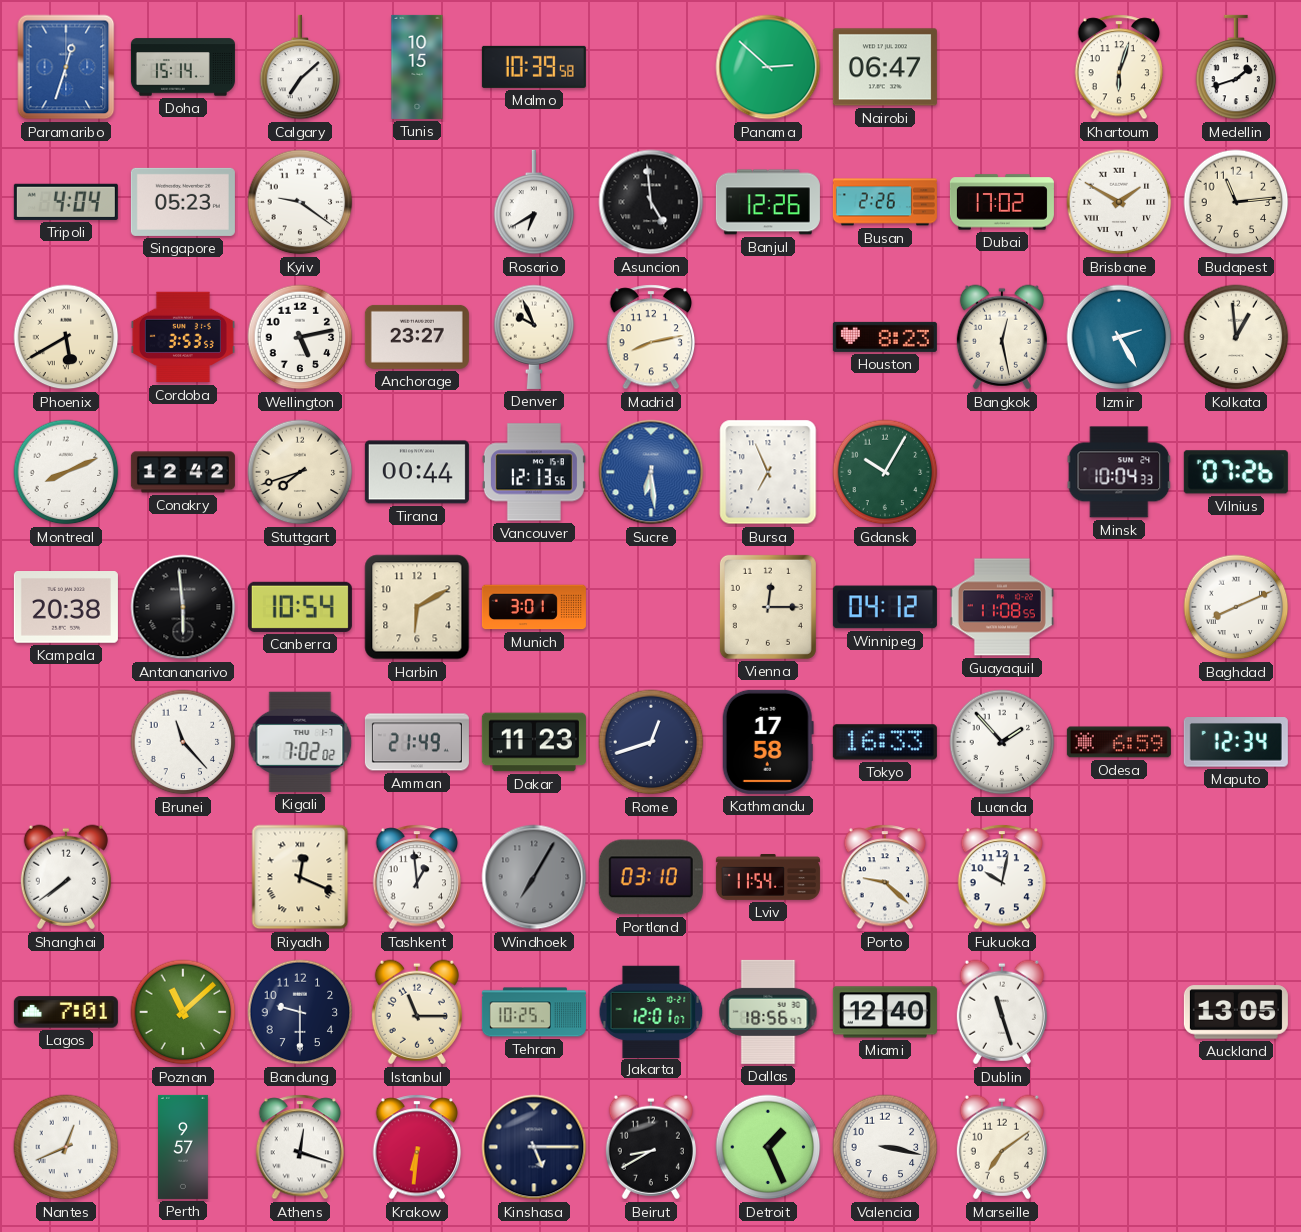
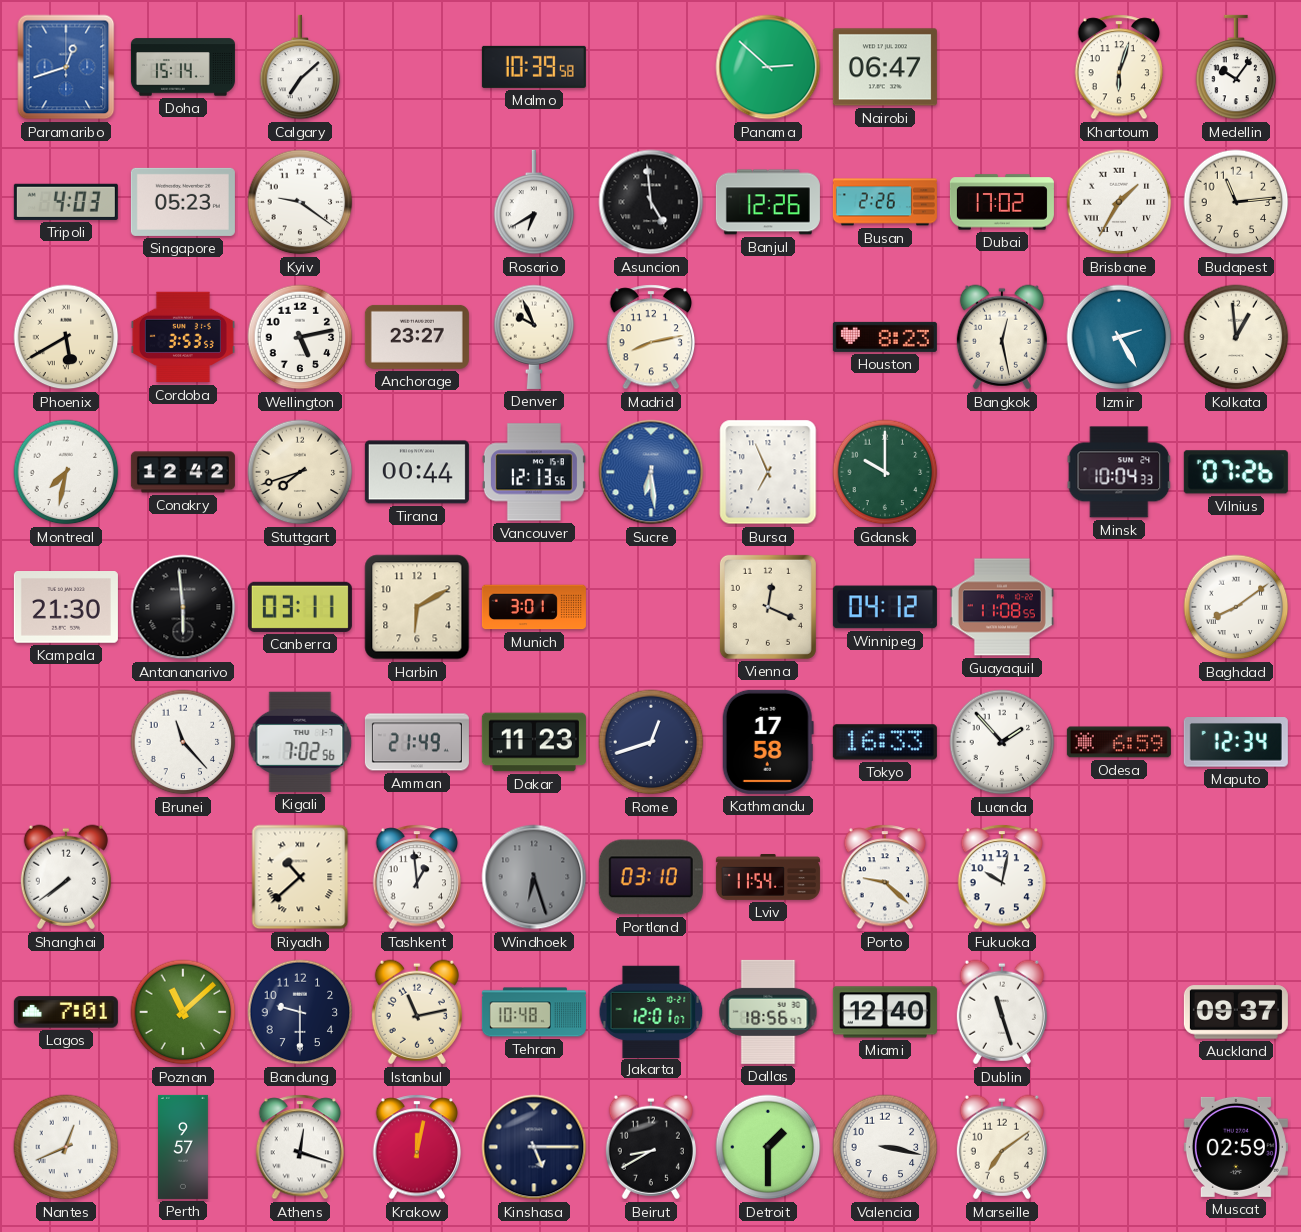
Paramaribo: 12:33 -> 12:42
Tunis: 10:15 -> none
Medellin: 1:42 -> 10:06
Tripoli: 4:04 -> 4:03
Brisbane: 1:50 -> 1:35
Montreal: 8:11 -> 7:32
Gdansk: 10:05 -> 10:00
Kampala: 20:38 -> 21:30
Canberra: 10:54 -> 03:11
Vienna: 12:15 -> 12:19
Baghdad: 8:11 -> 8:09
Kigali: 7:02:02 -> 7:02:56
Riyadh: 12:19 -> 10:38
Windhoek: 7:05 -> 6:27
Istanbul: 11:15 -> 11:13
Tehran: 10:25 -> 10:48
Auckland: 13:05 -> 09:37
Krakow: 6:31 -> 12:02
Detroit: 1:26 -> 1:30
Muscat: none -> 02:59
